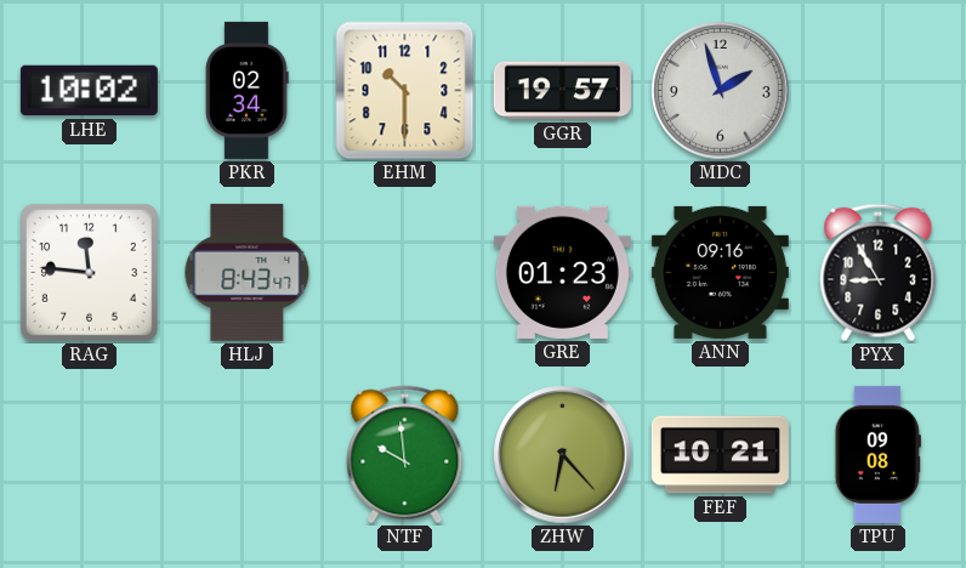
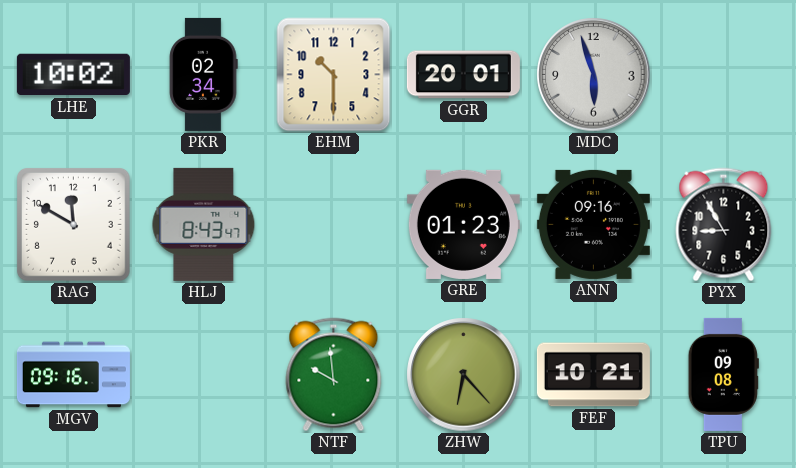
GGR: 19:57 -> 20:01
MDC: 1:57 -> 5:57
RAG: 11:46 -> 11:50
MGV: none -> 09:16
